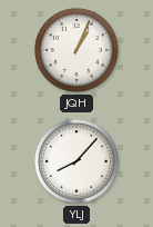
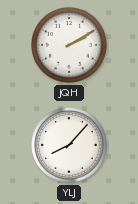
JQH: 1:04 -> 2:10
